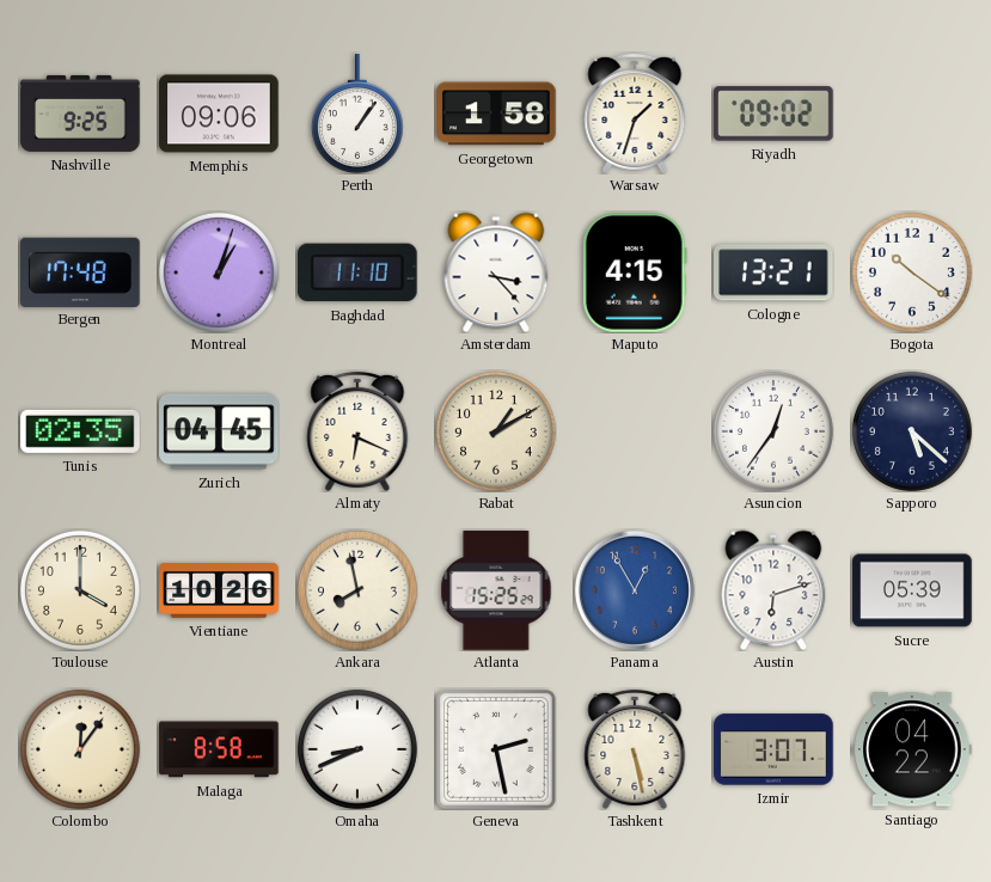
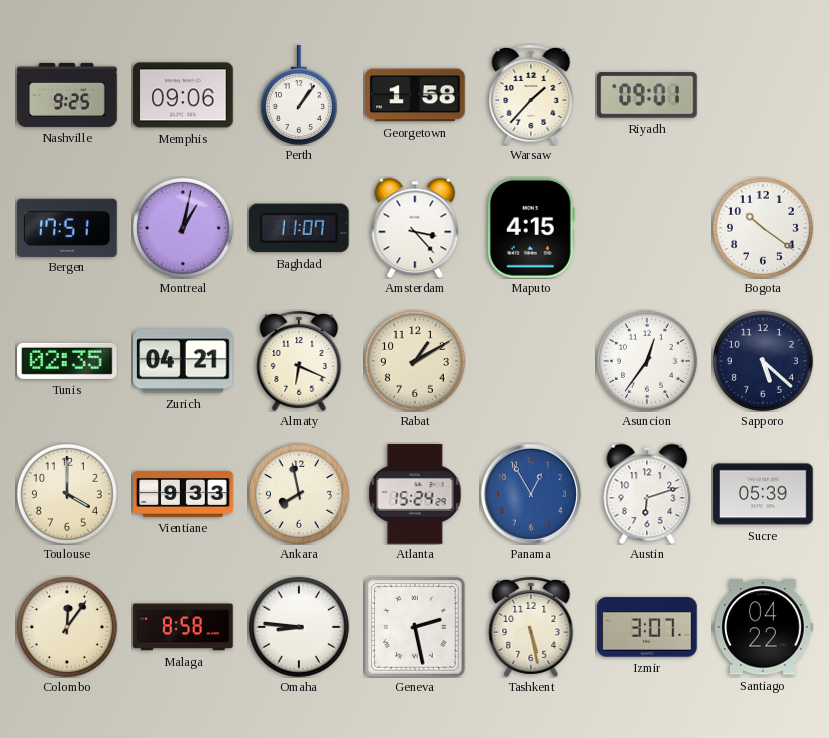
Warsaw: 1:33 -> 1:37
Riyadh: 09:02 -> 09:01
Bergen: 17:48 -> 17:51
Montreal: 1:03 -> 1:02
Baghdad: 11:10 -> 11:07
Cologne: 13:21 -> none
Zurich: 04:45 -> 04:21
Vientiane: 10:26 -> 9:33
Atlanta: 15:25 -> 15:24
Omaha: 8:41 -> 8:46
